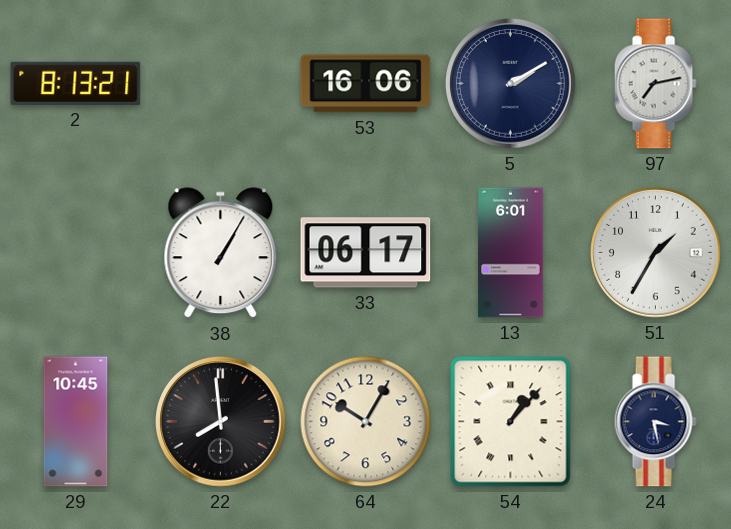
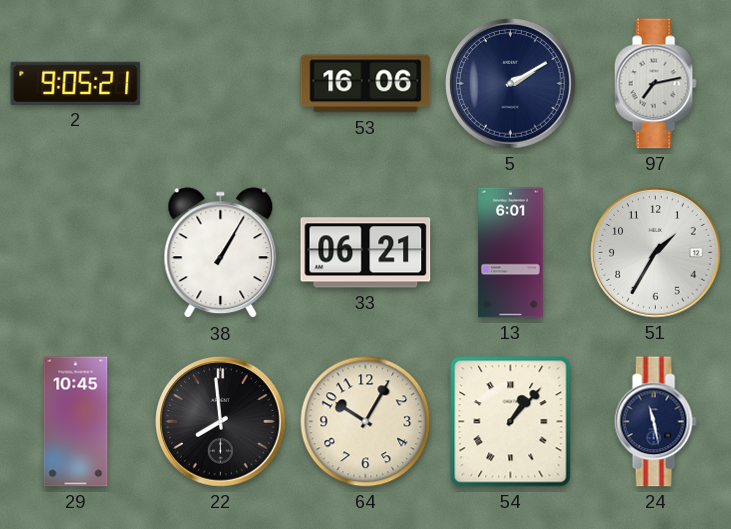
2: 8:13 -> 9:05
33: 06:17 -> 06:21
24: 3:28 -> 11:28
